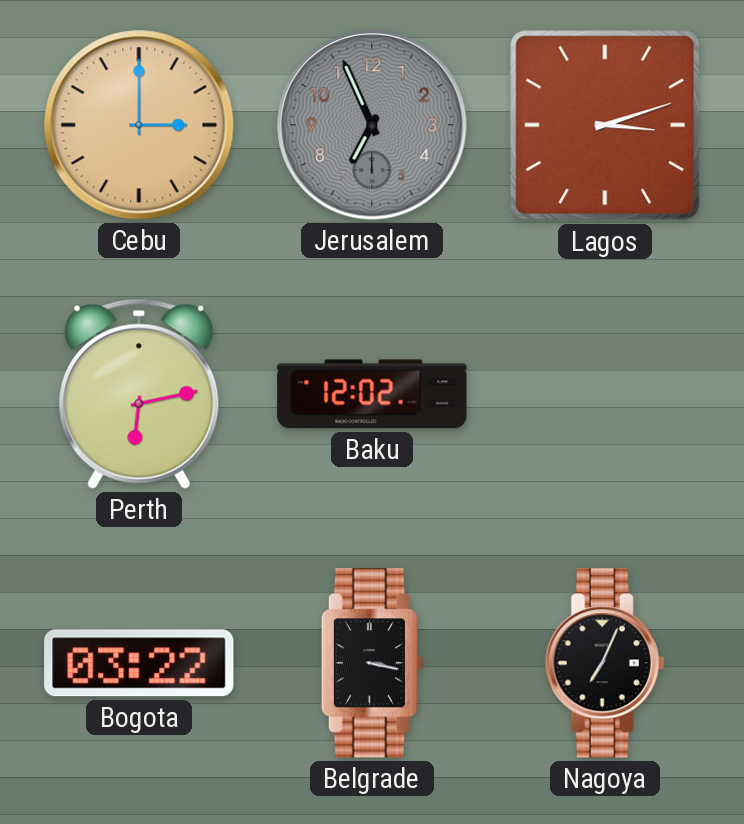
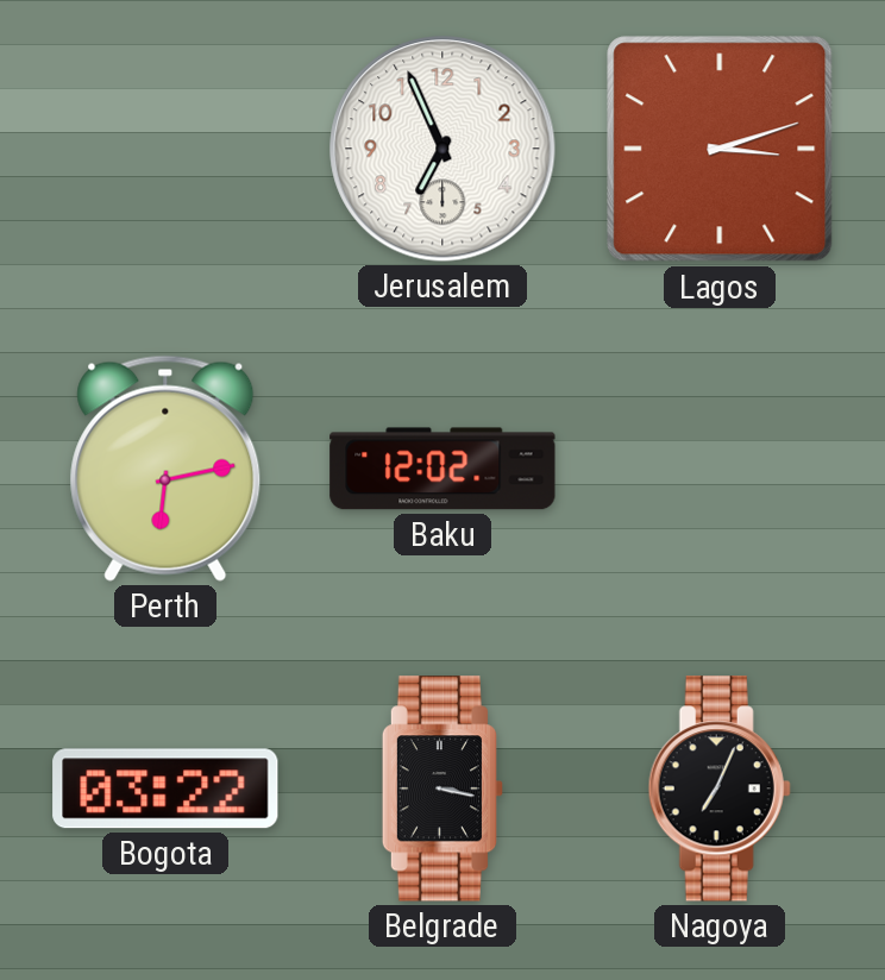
Cebu: 3:00 -> none
Jerusalem dial: grey -> white
